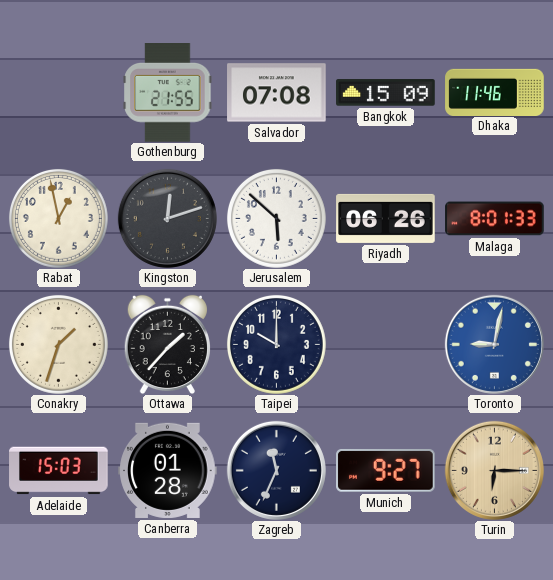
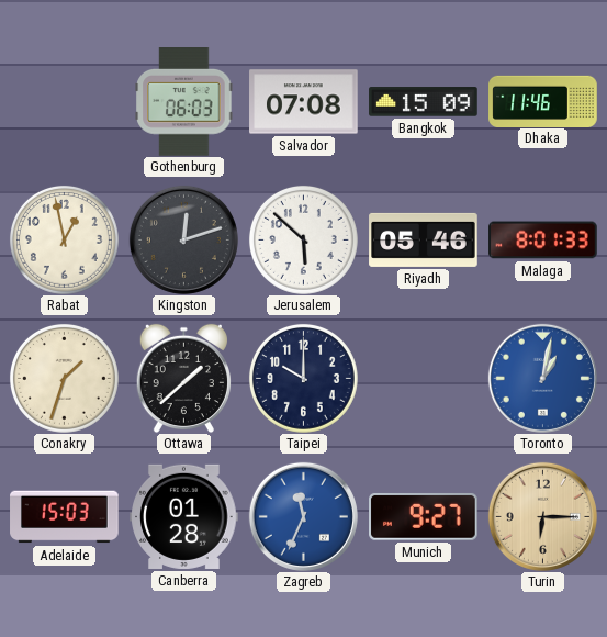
Gothenburg: 21:55 -> 06:03
Riyadh: 06:26 -> 05:46
Ottawa: 1:37 -> 1:38
Toronto: 9:02 -> 1:02
Zagreb dial: navy -> blue
